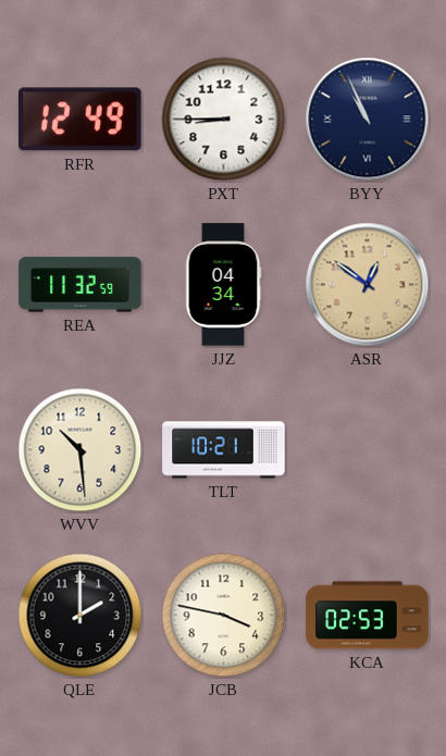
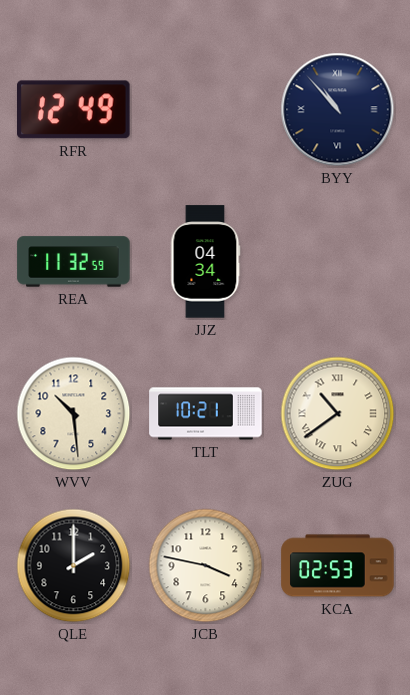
PXT: 8:45 -> none
BYY: 10:56 -> 10:53
ASR: 12:51 -> none
ZUG: none -> 10:39
